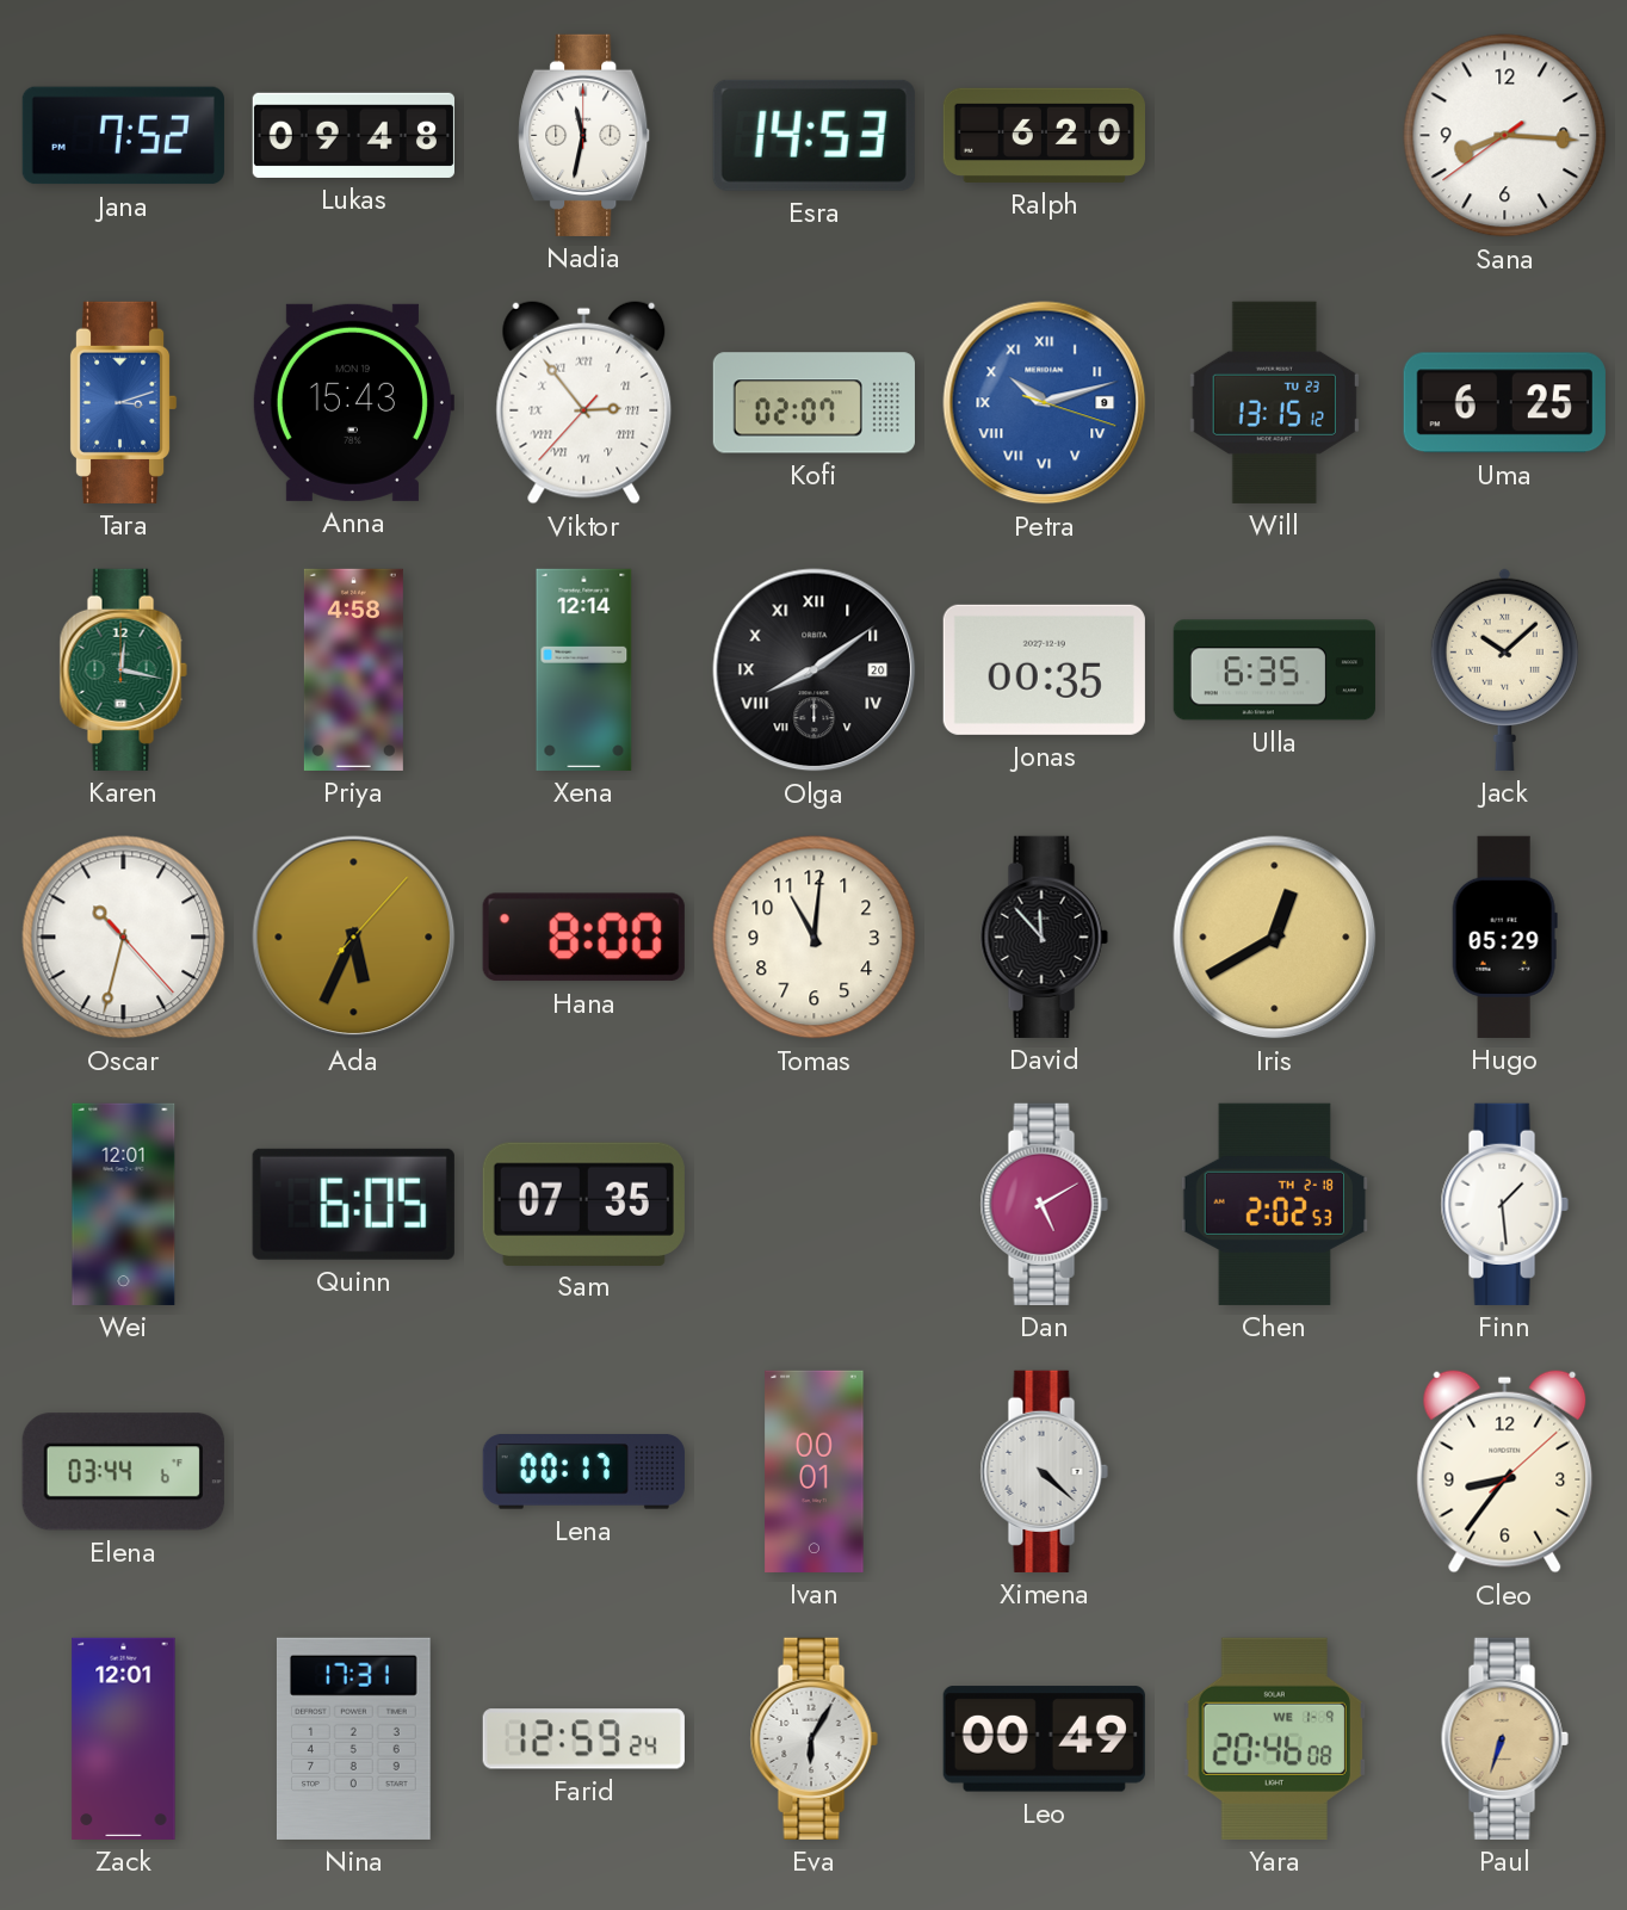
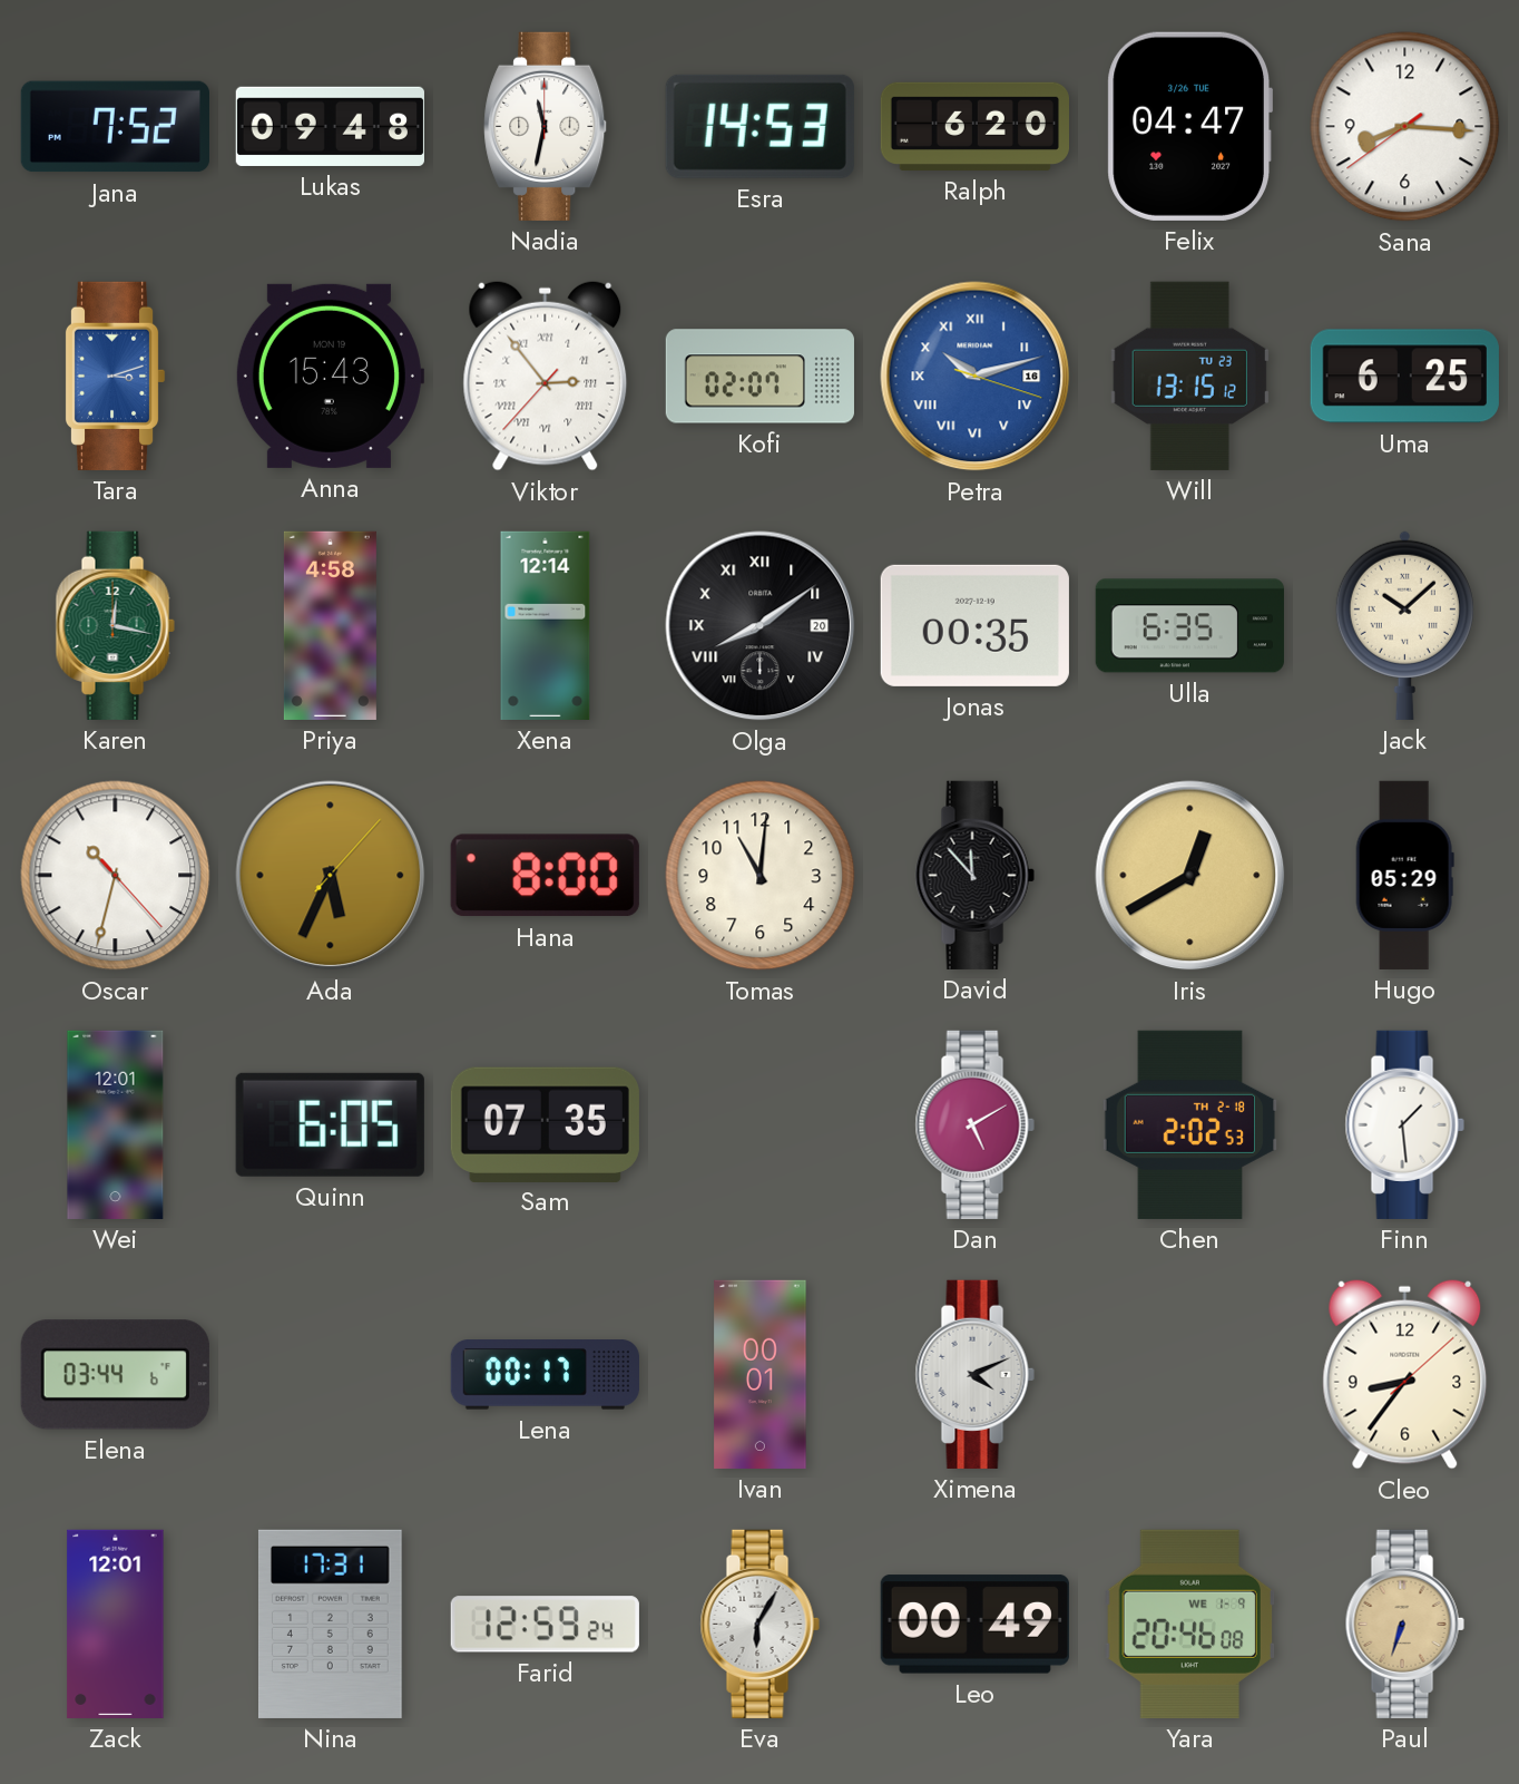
Felix: none -> 04:47
Petra date: 9 -> 16
Ximena: 4:22 -> 4:11
